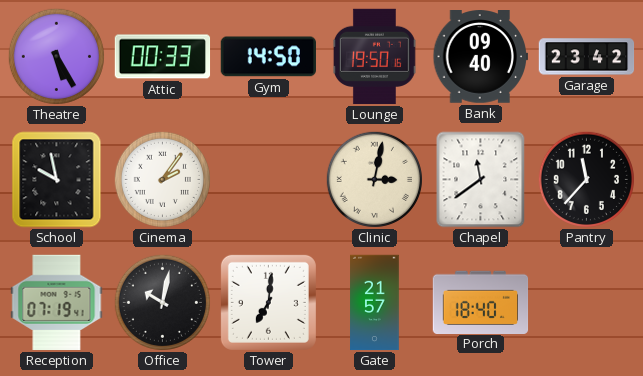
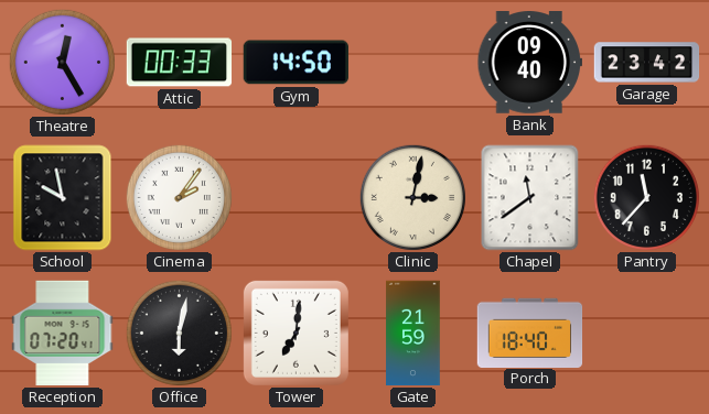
Theatre: 5:25 -> 12:25
Lounge: 19:50 -> none
Reception: 07:19 -> 07:20
Office: 10:02 -> 6:02
Gate: 21:57 -> 21:59
